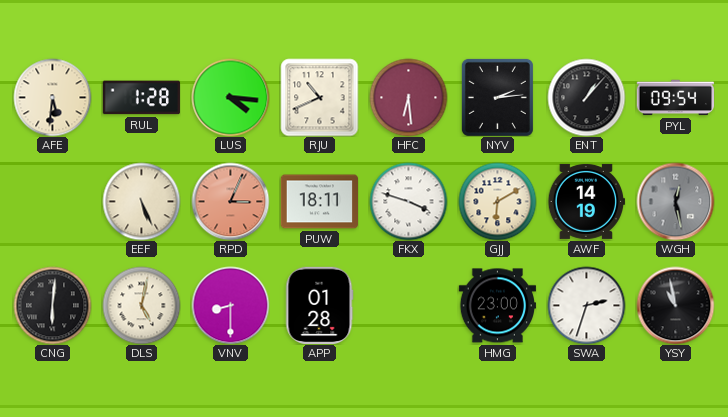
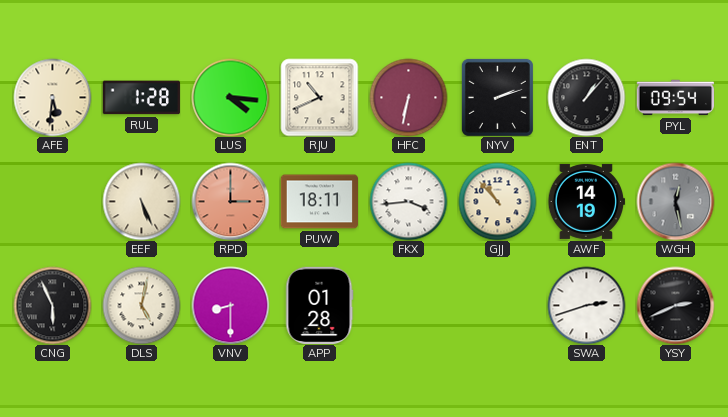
HFC: 6:29 -> 6:32
NYV: 2:14 -> 2:12
RPD: 3:04 -> 3:00
FKX: 3:48 -> 3:44
GJJ: 6:10 -> 10:53
CNG: 6:01 -> 5:56
HMG: 23:00 -> none
SWA: 2:33 -> 2:42
YSY: 10:58 -> 2:41
